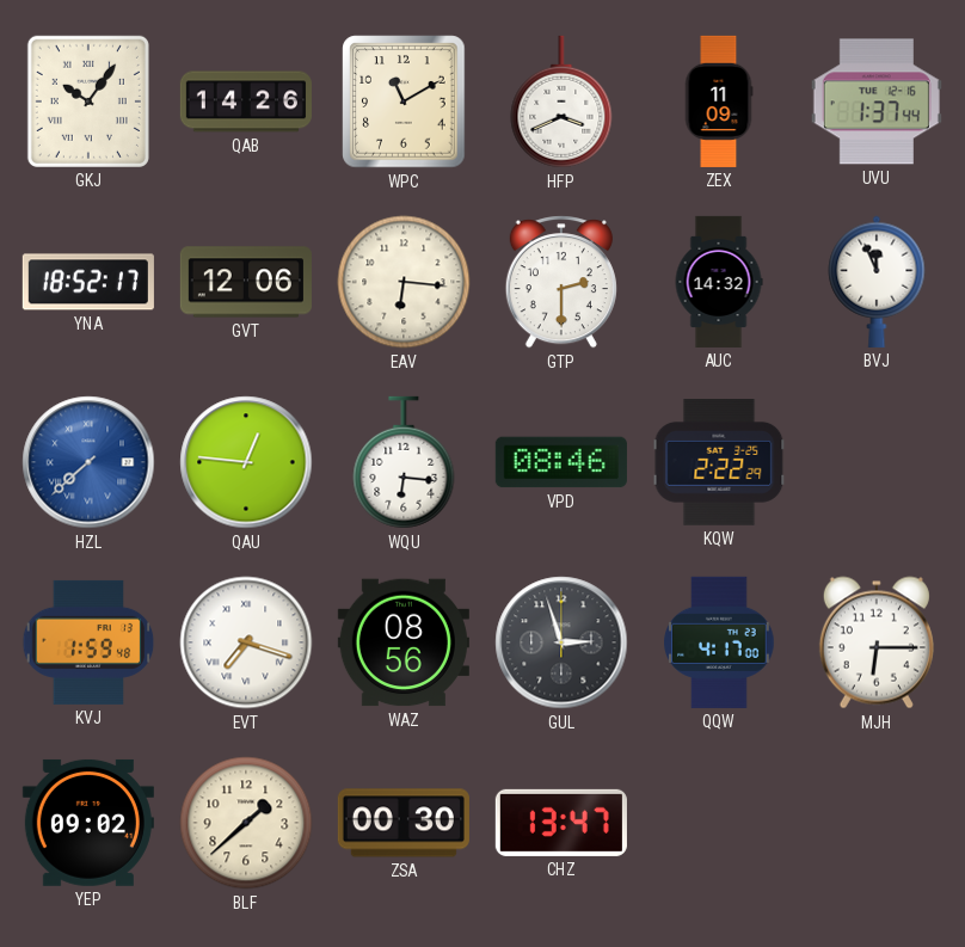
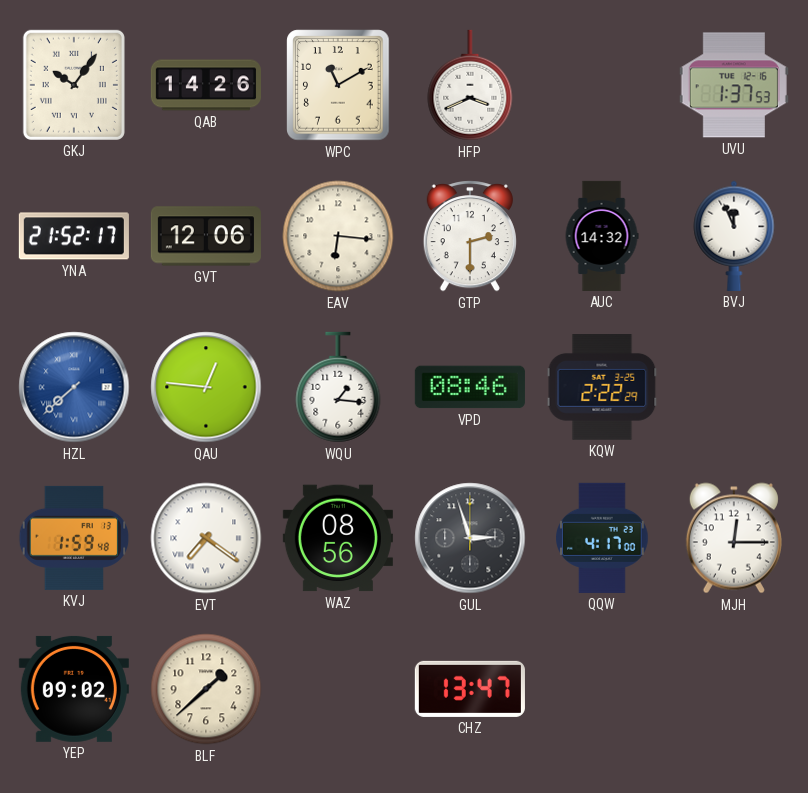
ZEX: 11:09 -> none
UVU: 1:37:44 -> 1:37:53
YNA: 18:52 -> 21:52
WQU: 6:16 -> 1:16
EVT: 7:18 -> 7:21
MJH: 6:15 -> 12:15
ZSA: 00:30 -> none
